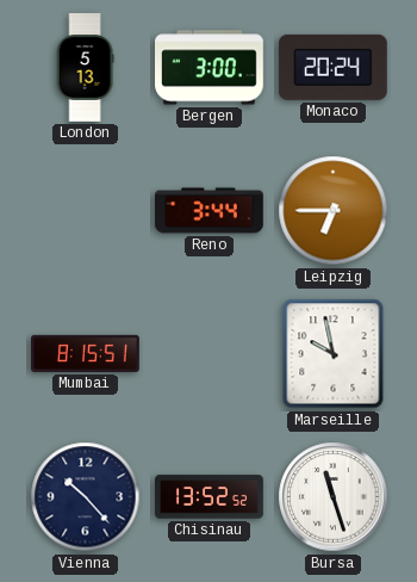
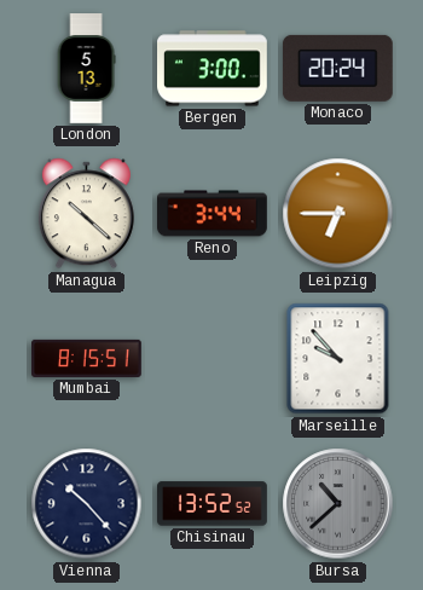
Managua: none -> 10:22
Marseille: 9:58 -> 9:53
Bursa: 11:27 -> 10:38
Bursa dial: white -> grey
